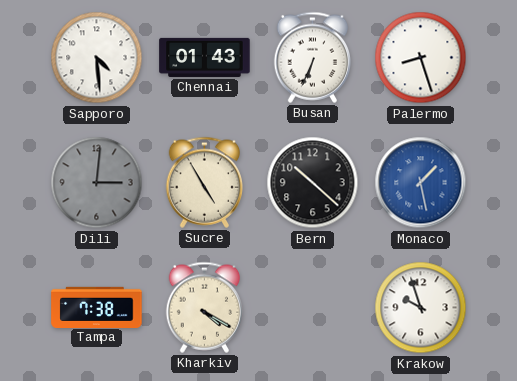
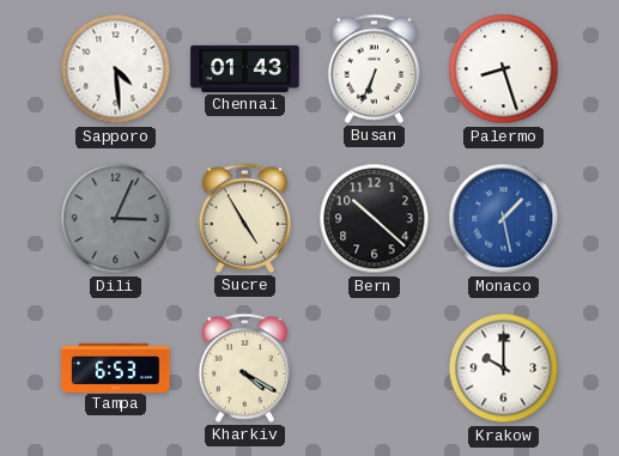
Dili: 3:01 -> 3:04
Tampa: 7:38 -> 6:53
Krakow: 9:57 -> 10:00
